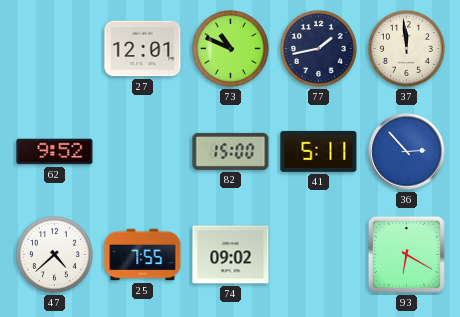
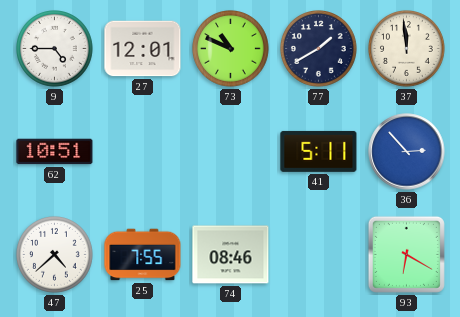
9: none -> 4:45
77: 1:43 -> 1:40
62: 9:52 -> 10:51
82: 15:00 -> none
74: 09:02 -> 08:46
